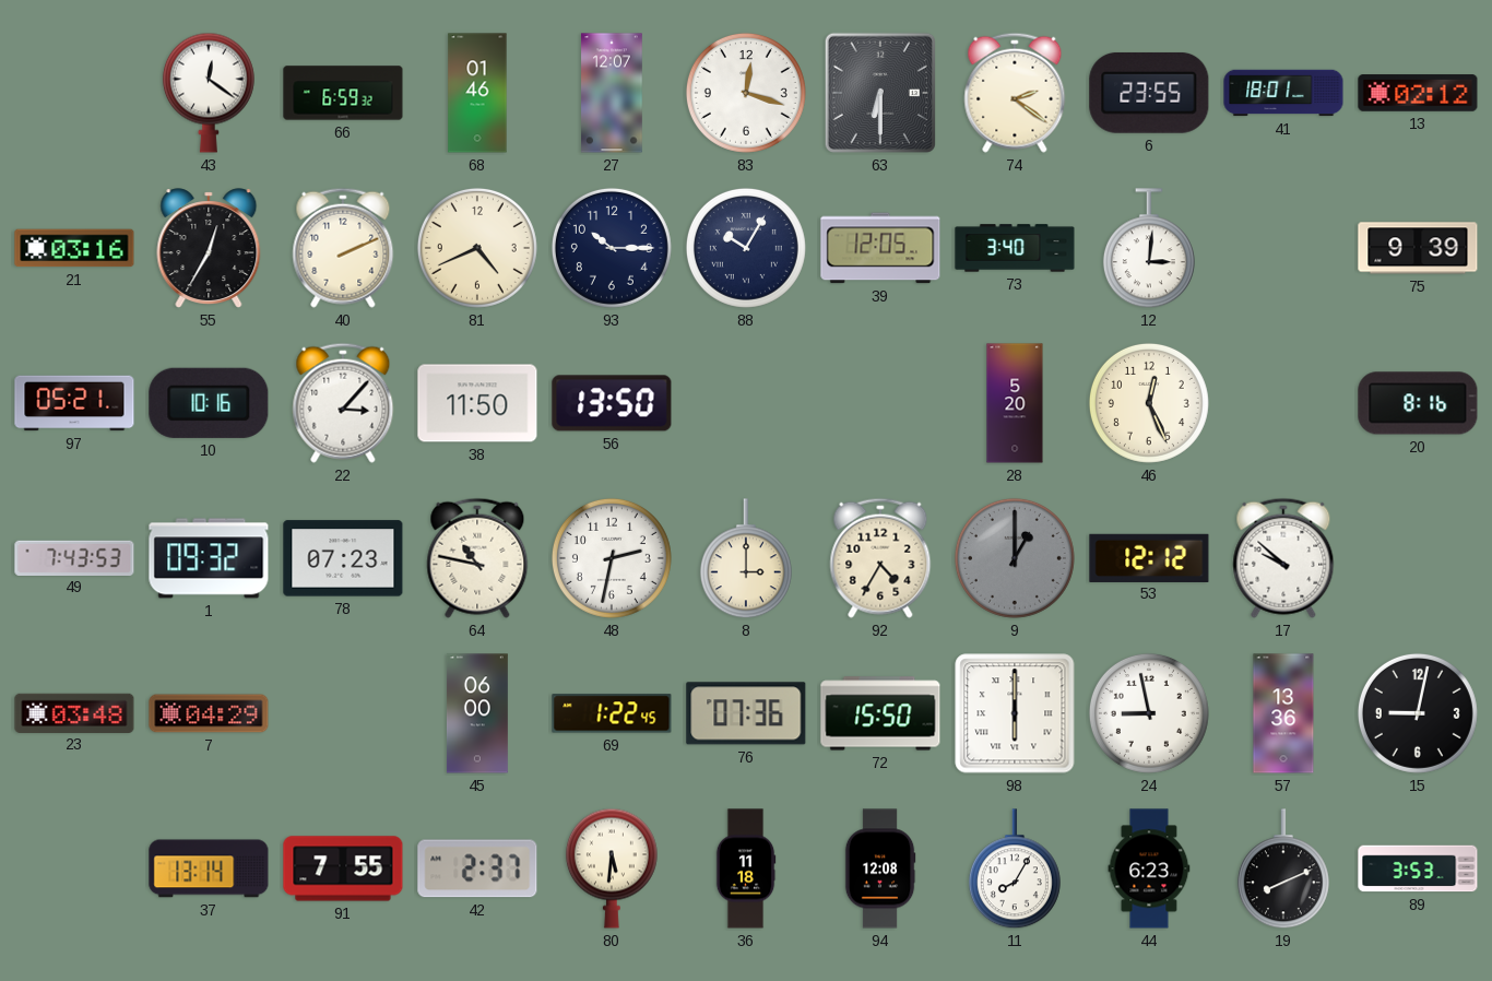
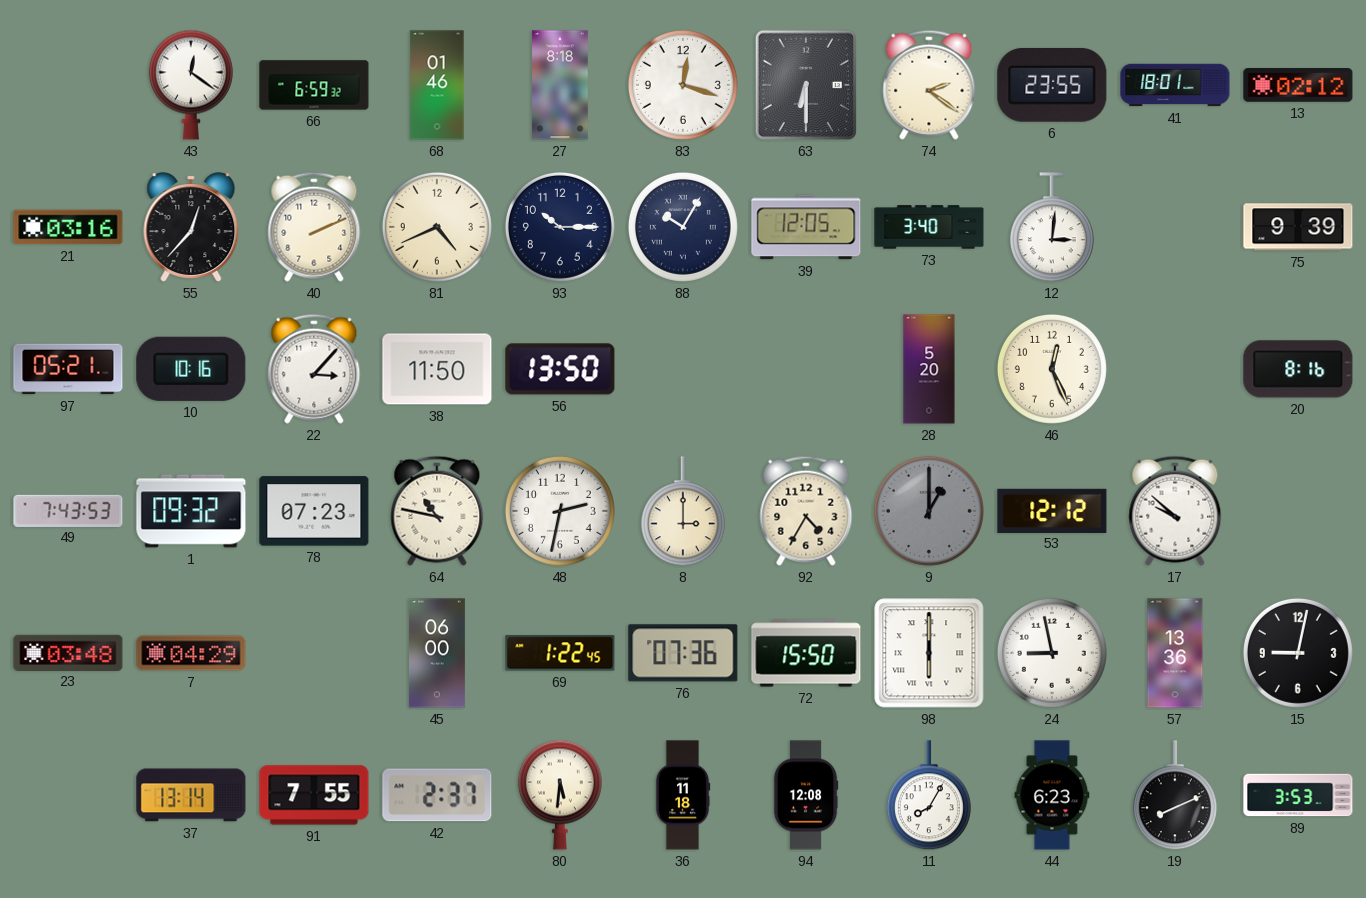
27: 12:07 -> 8:18
55: 12:35 -> 12:37
